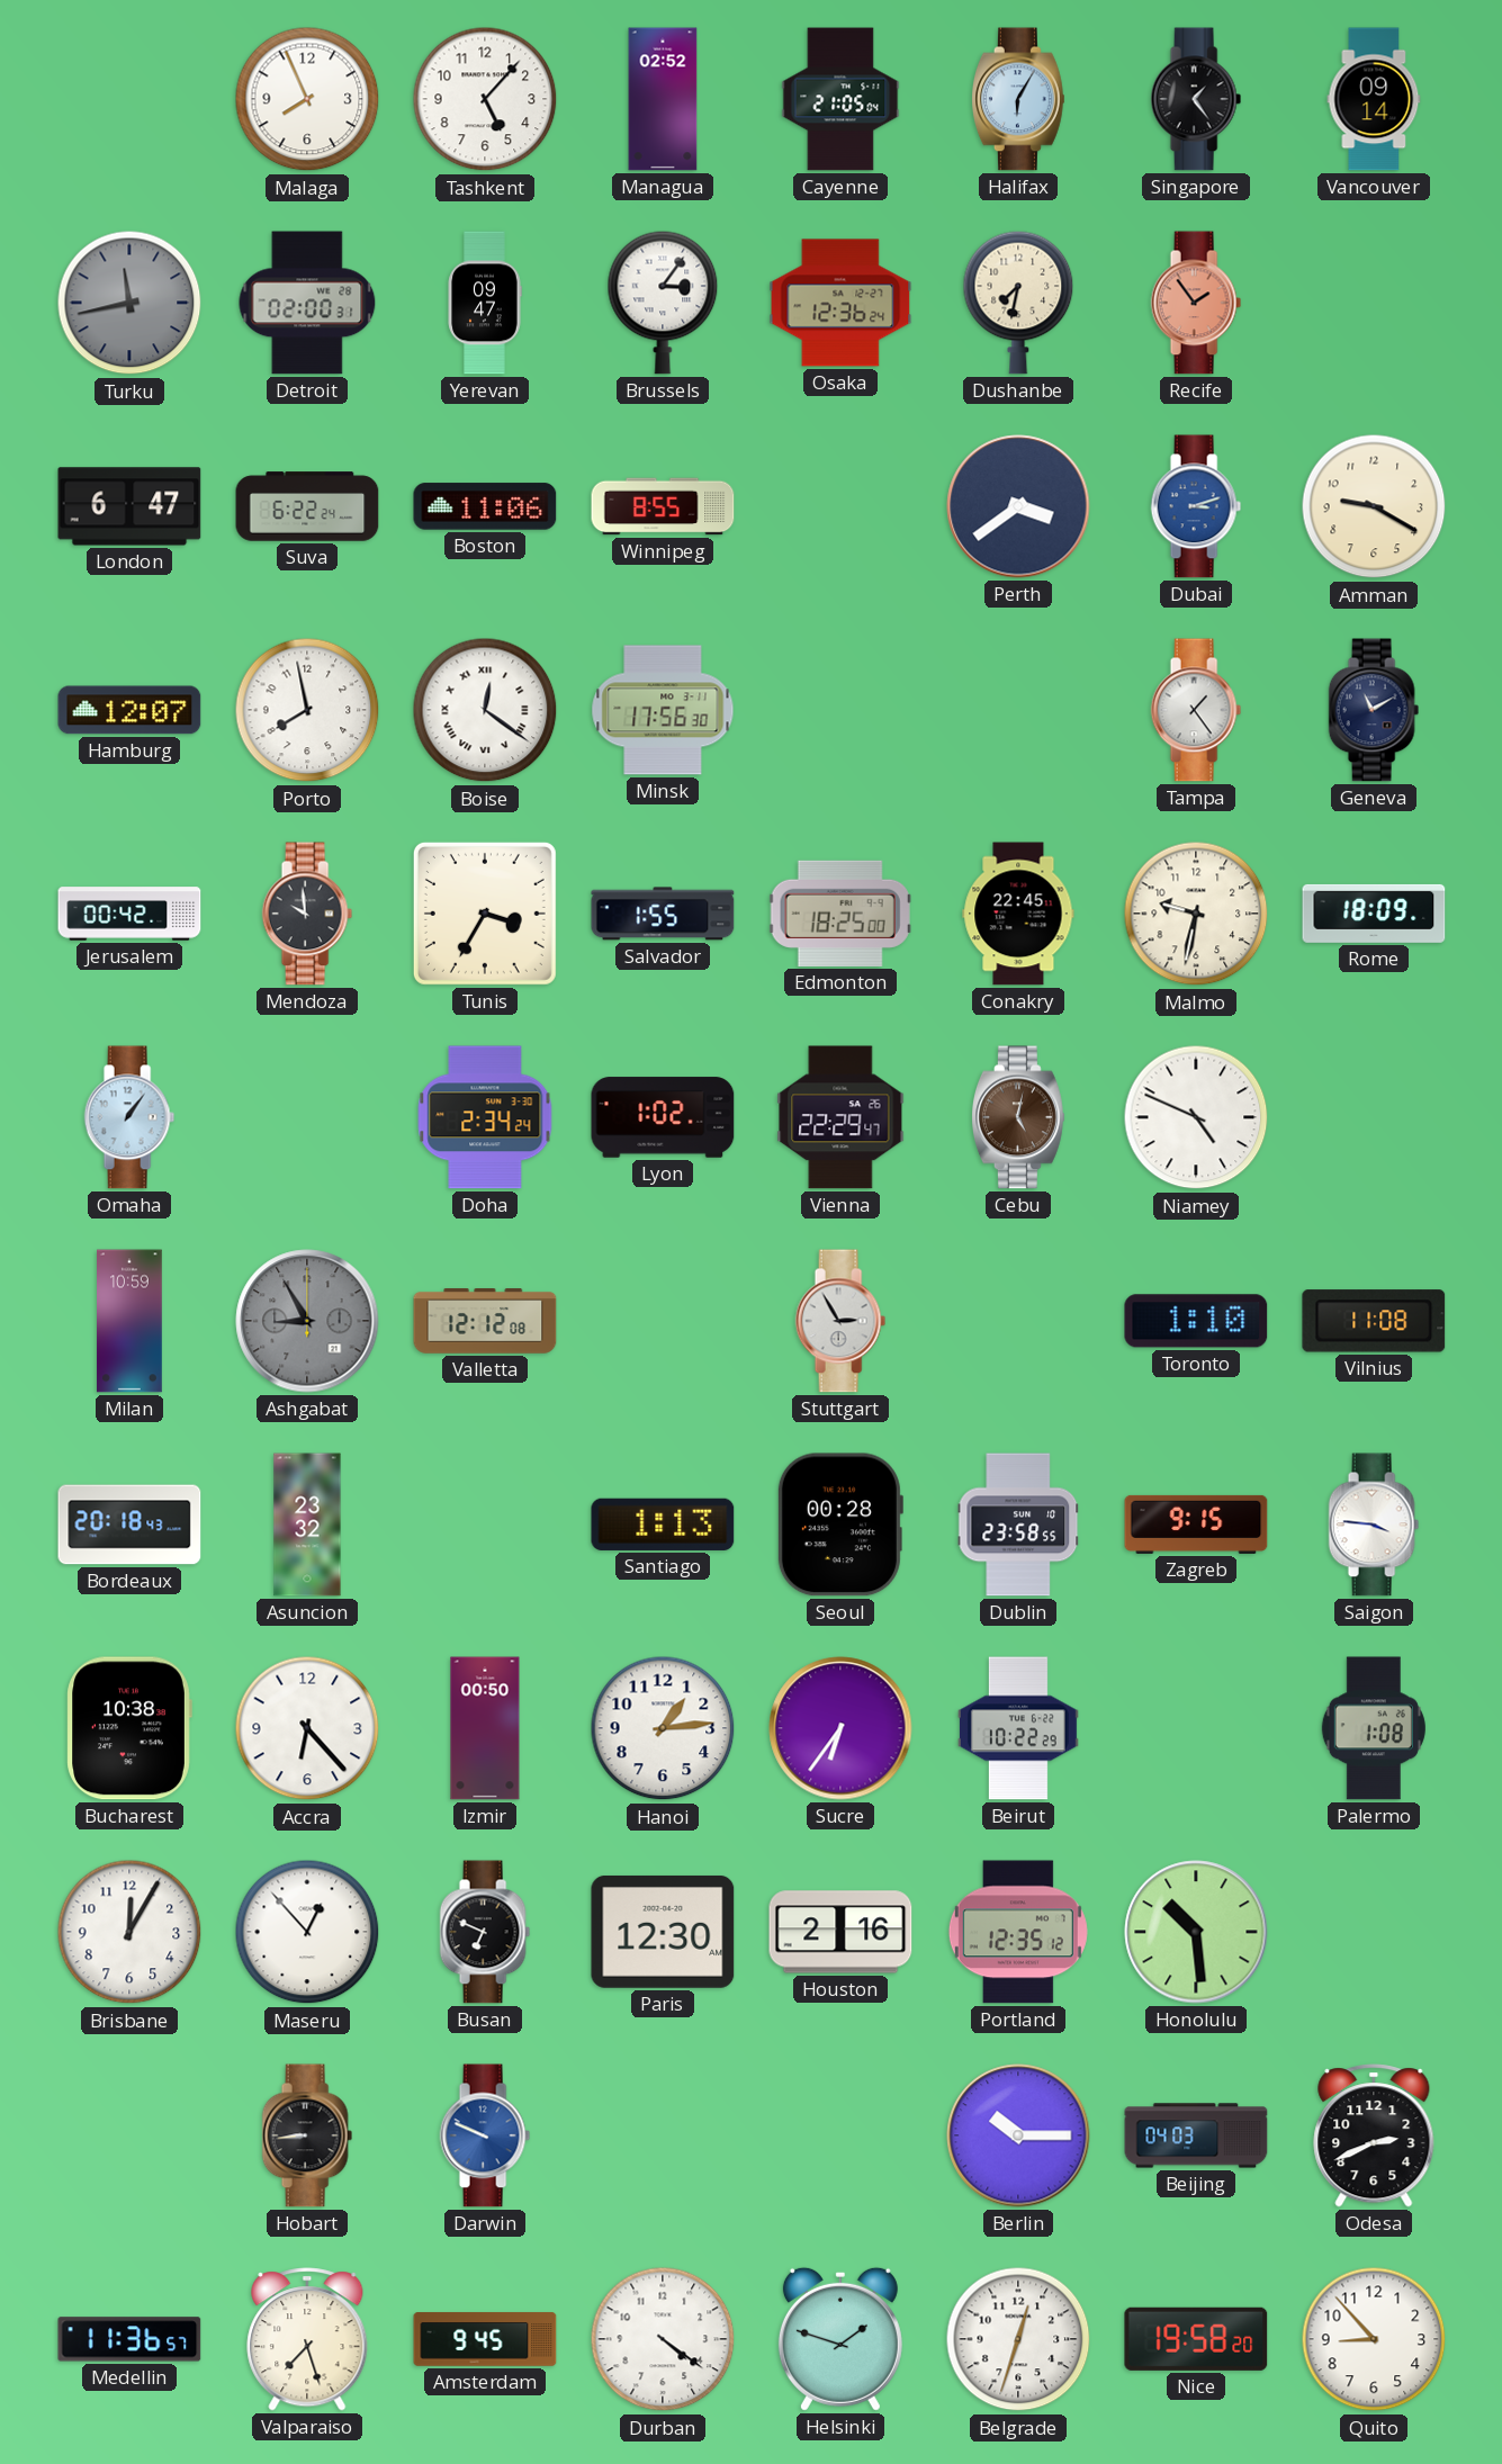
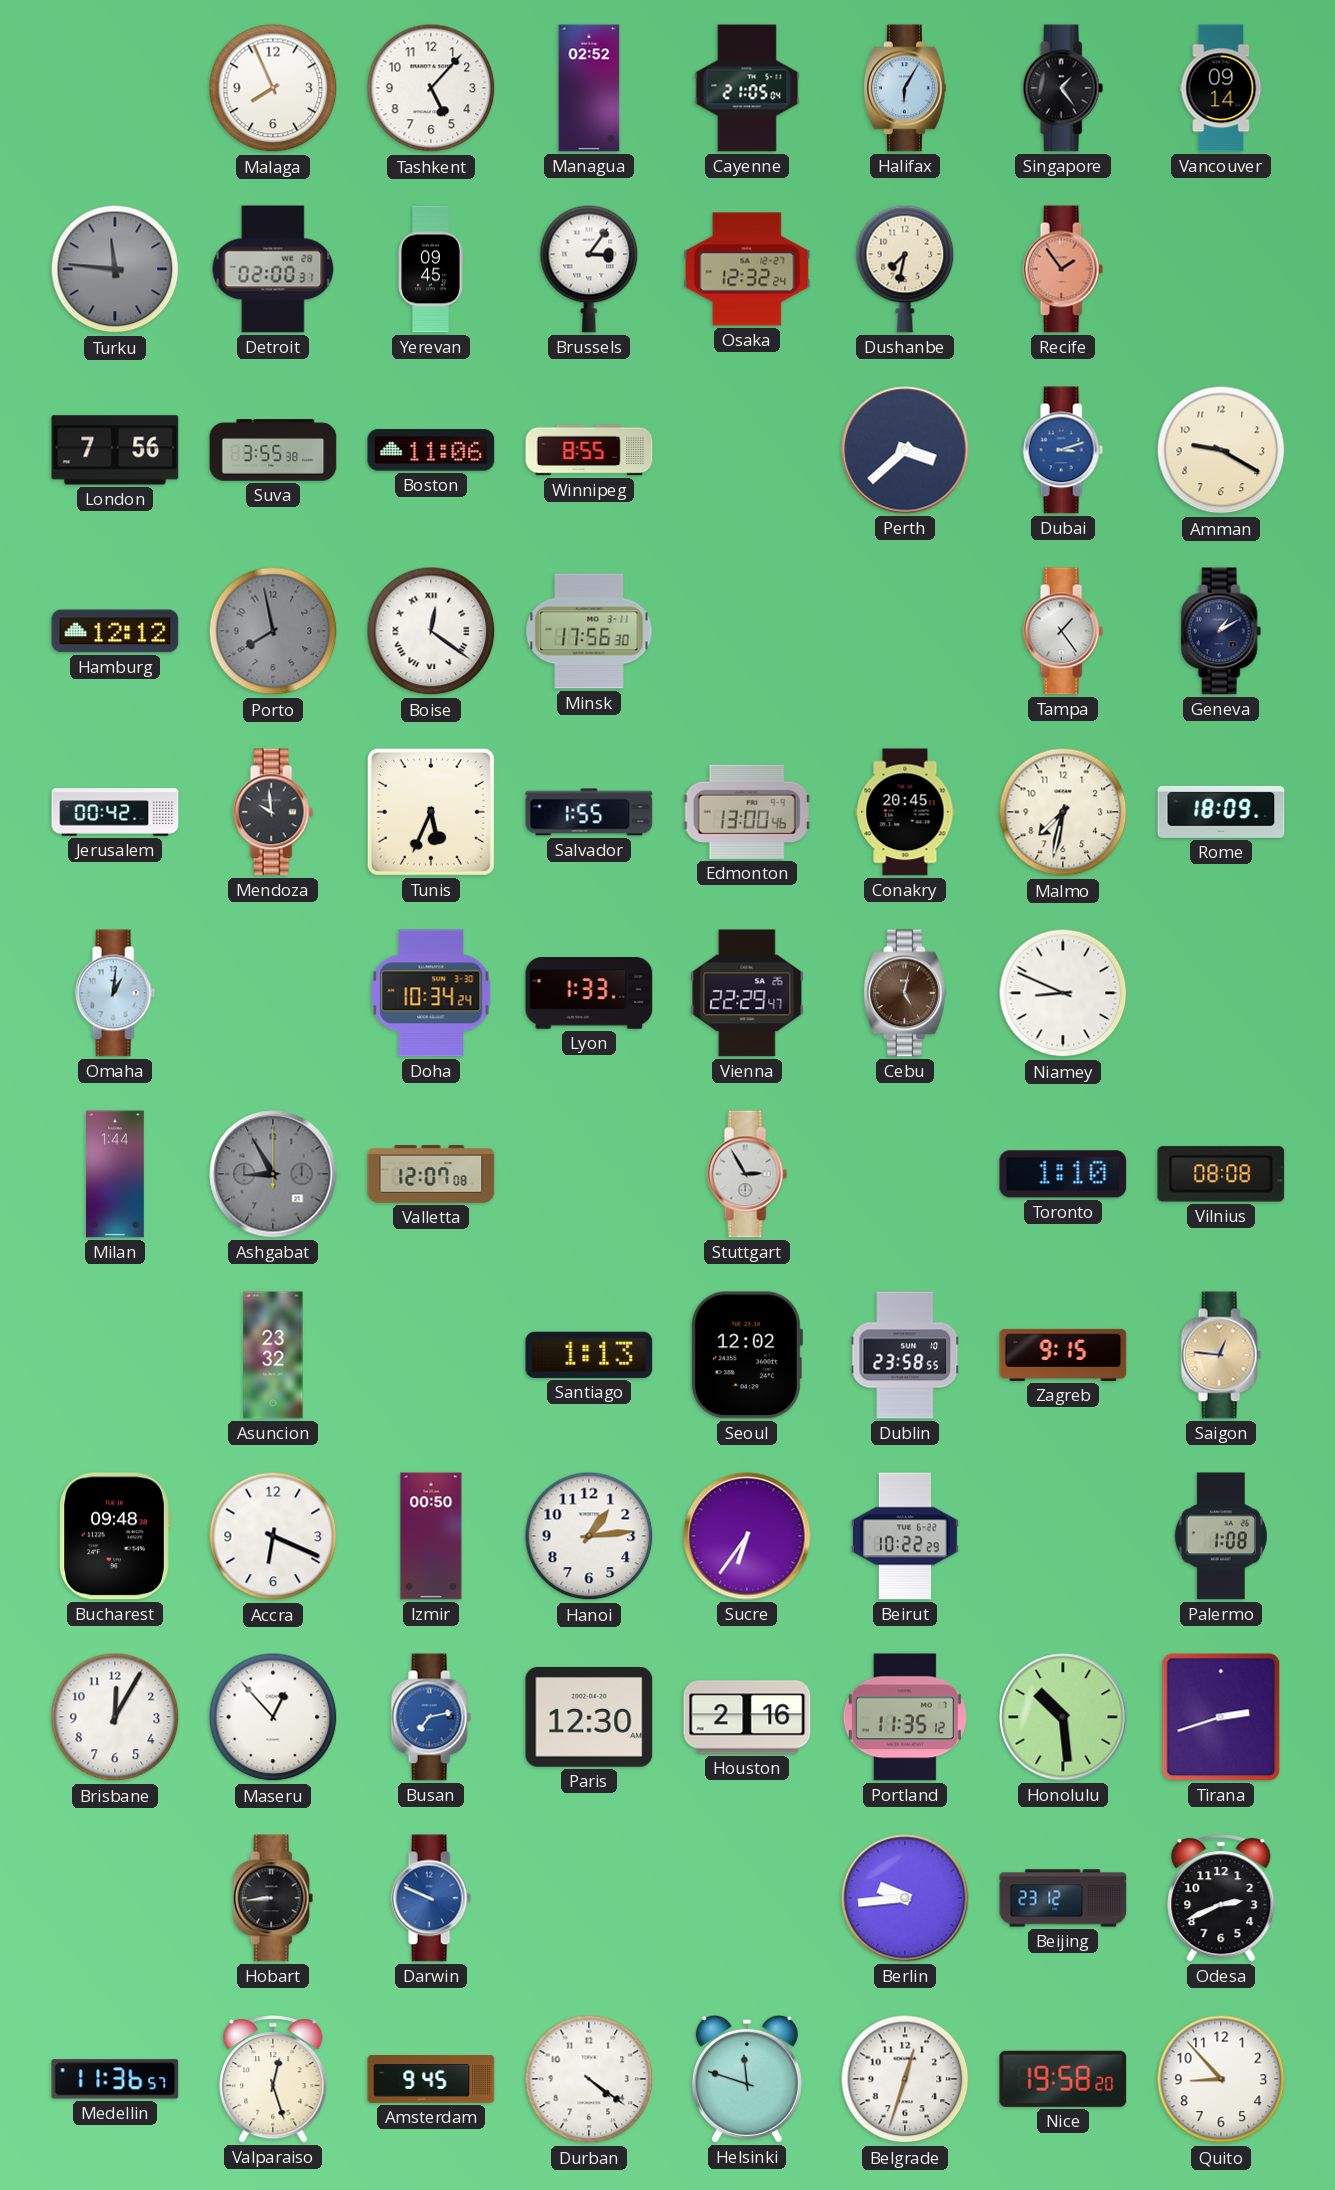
Turku: 11:43 -> 11:46
Yerevan: 09:47 -> 09:45
Osaka: 12:36 -> 12:32
London: 6:47 -> 7:56
Suva: 6:22 -> 3:55
Perth: 3:39 -> 3:38
Hamburg: 12:07 -> 12:12
Porto dial: white -> grey
Geneva: 11:10 -> 1:10
Tunis: 3:35 -> 5:34
Edmonton: 18:25 -> 13:00
Conakry: 22:45 -> 20:45
Malmo: 9:32 -> 7:32
Omaha: 1:06 -> 1:01
Doha: 2:34 -> 10:34
Lyon: 1:02 -> 1:33
Niamey: 4:49 -> 8:49
Milan: 10:59 -> 1:44
Valletta: 12:12 -> 12:07
Vilnius: 11:08 -> 08:08
Bordeaux: 20:18 -> none
Seoul: 00:28 -> 12:02
Saigon: 3:46 -> 12:46
Saigon dial: white -> champagne
Bucharest: 10:38 -> 09:48
Accra: 6:23 -> 6:19
Busan: 6:49 -> 7:13
Busan dial: black -> blue
Portland: 12:35 -> 11:35
Tirana: none -> 2:42
Berlin: 10:15 -> 9:44
Beijing: 04:03 -> 23:12
Valparaiso: 7:27 -> 12:27
Helsinki: 1:48 -> 11:48
